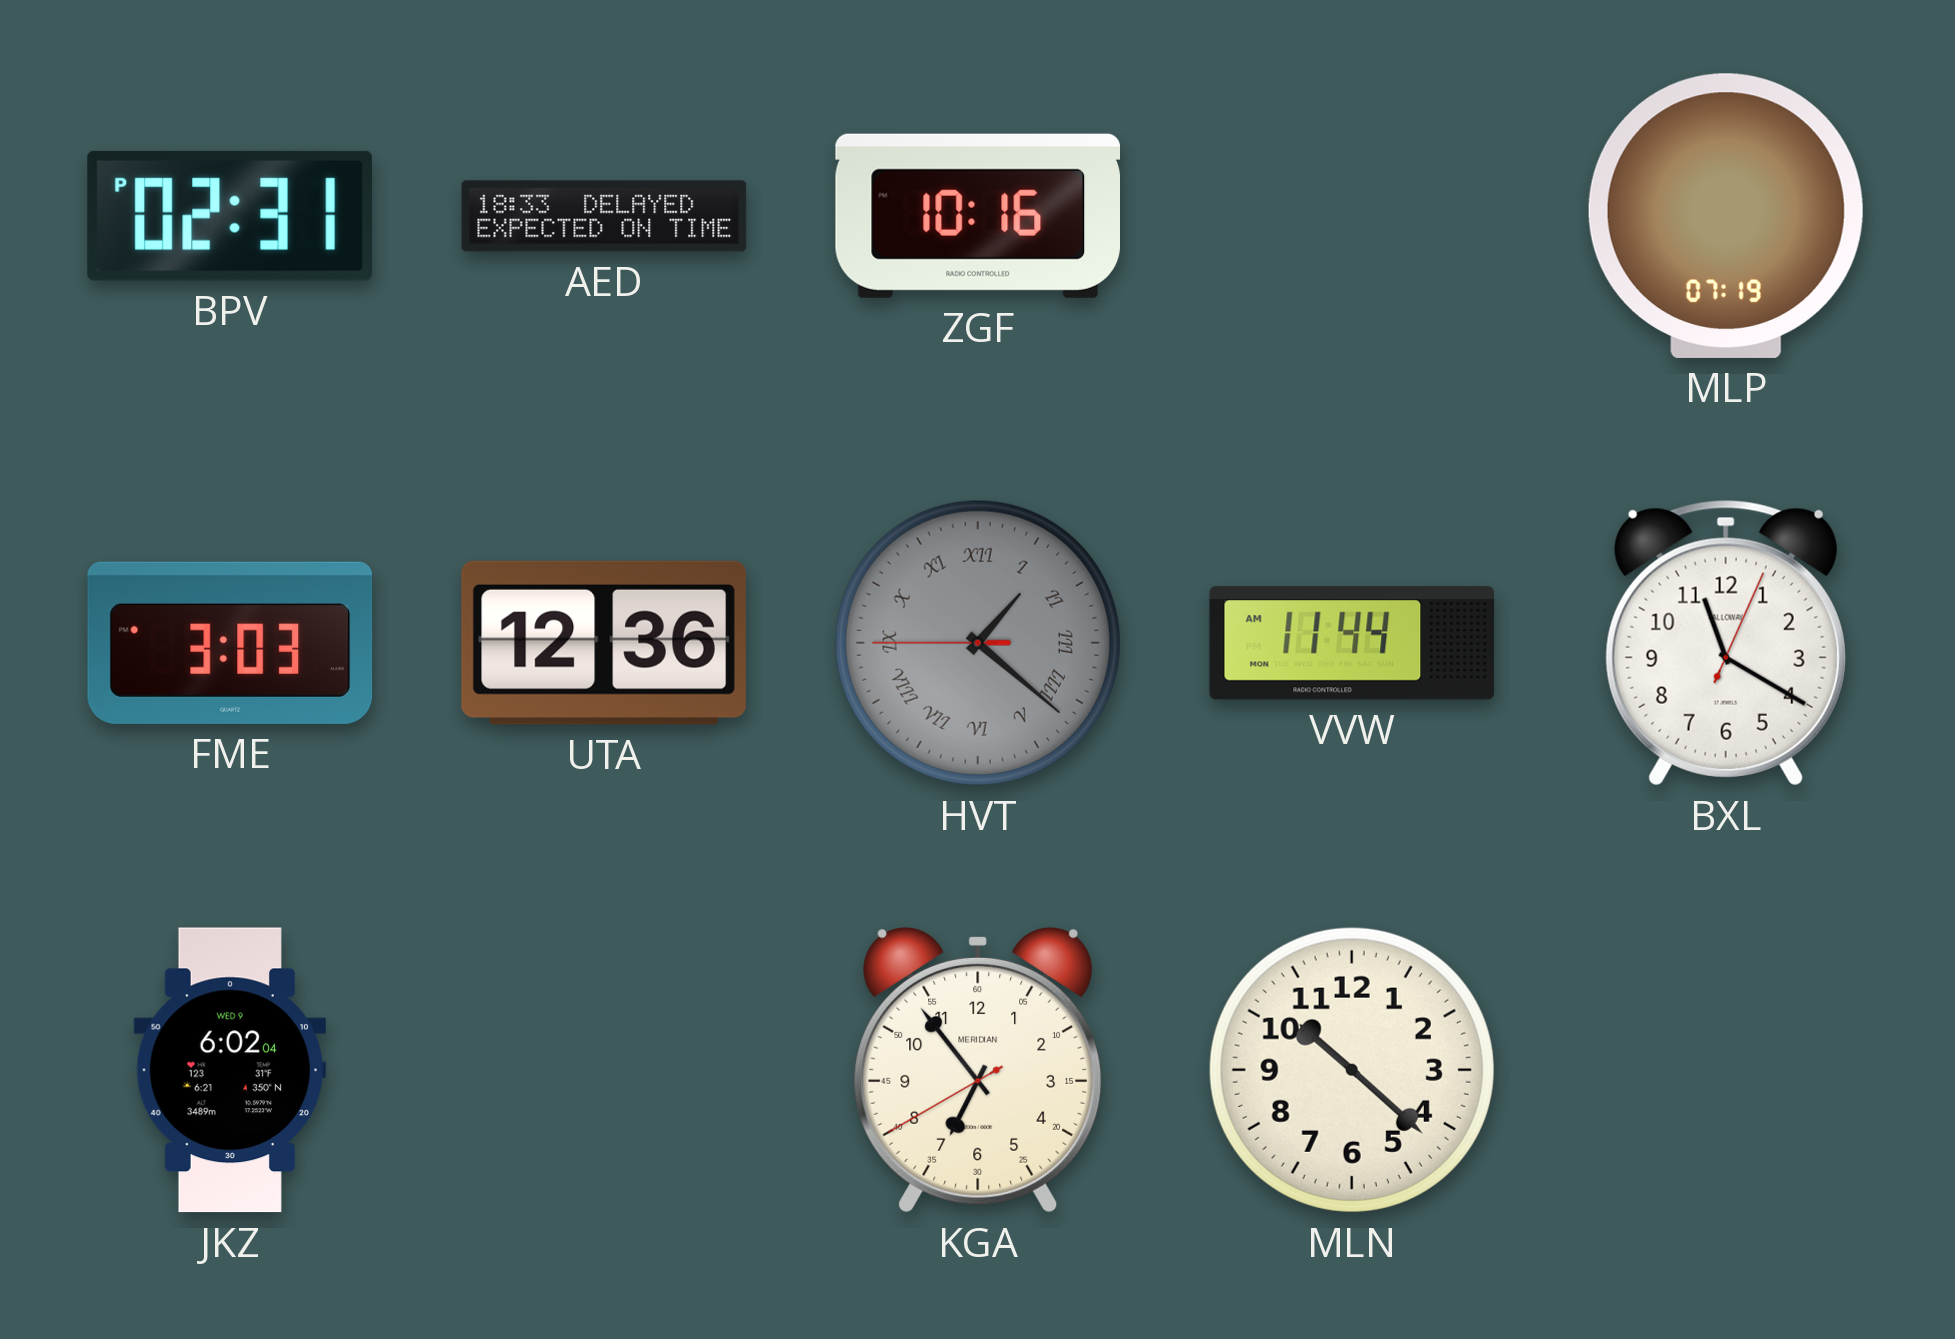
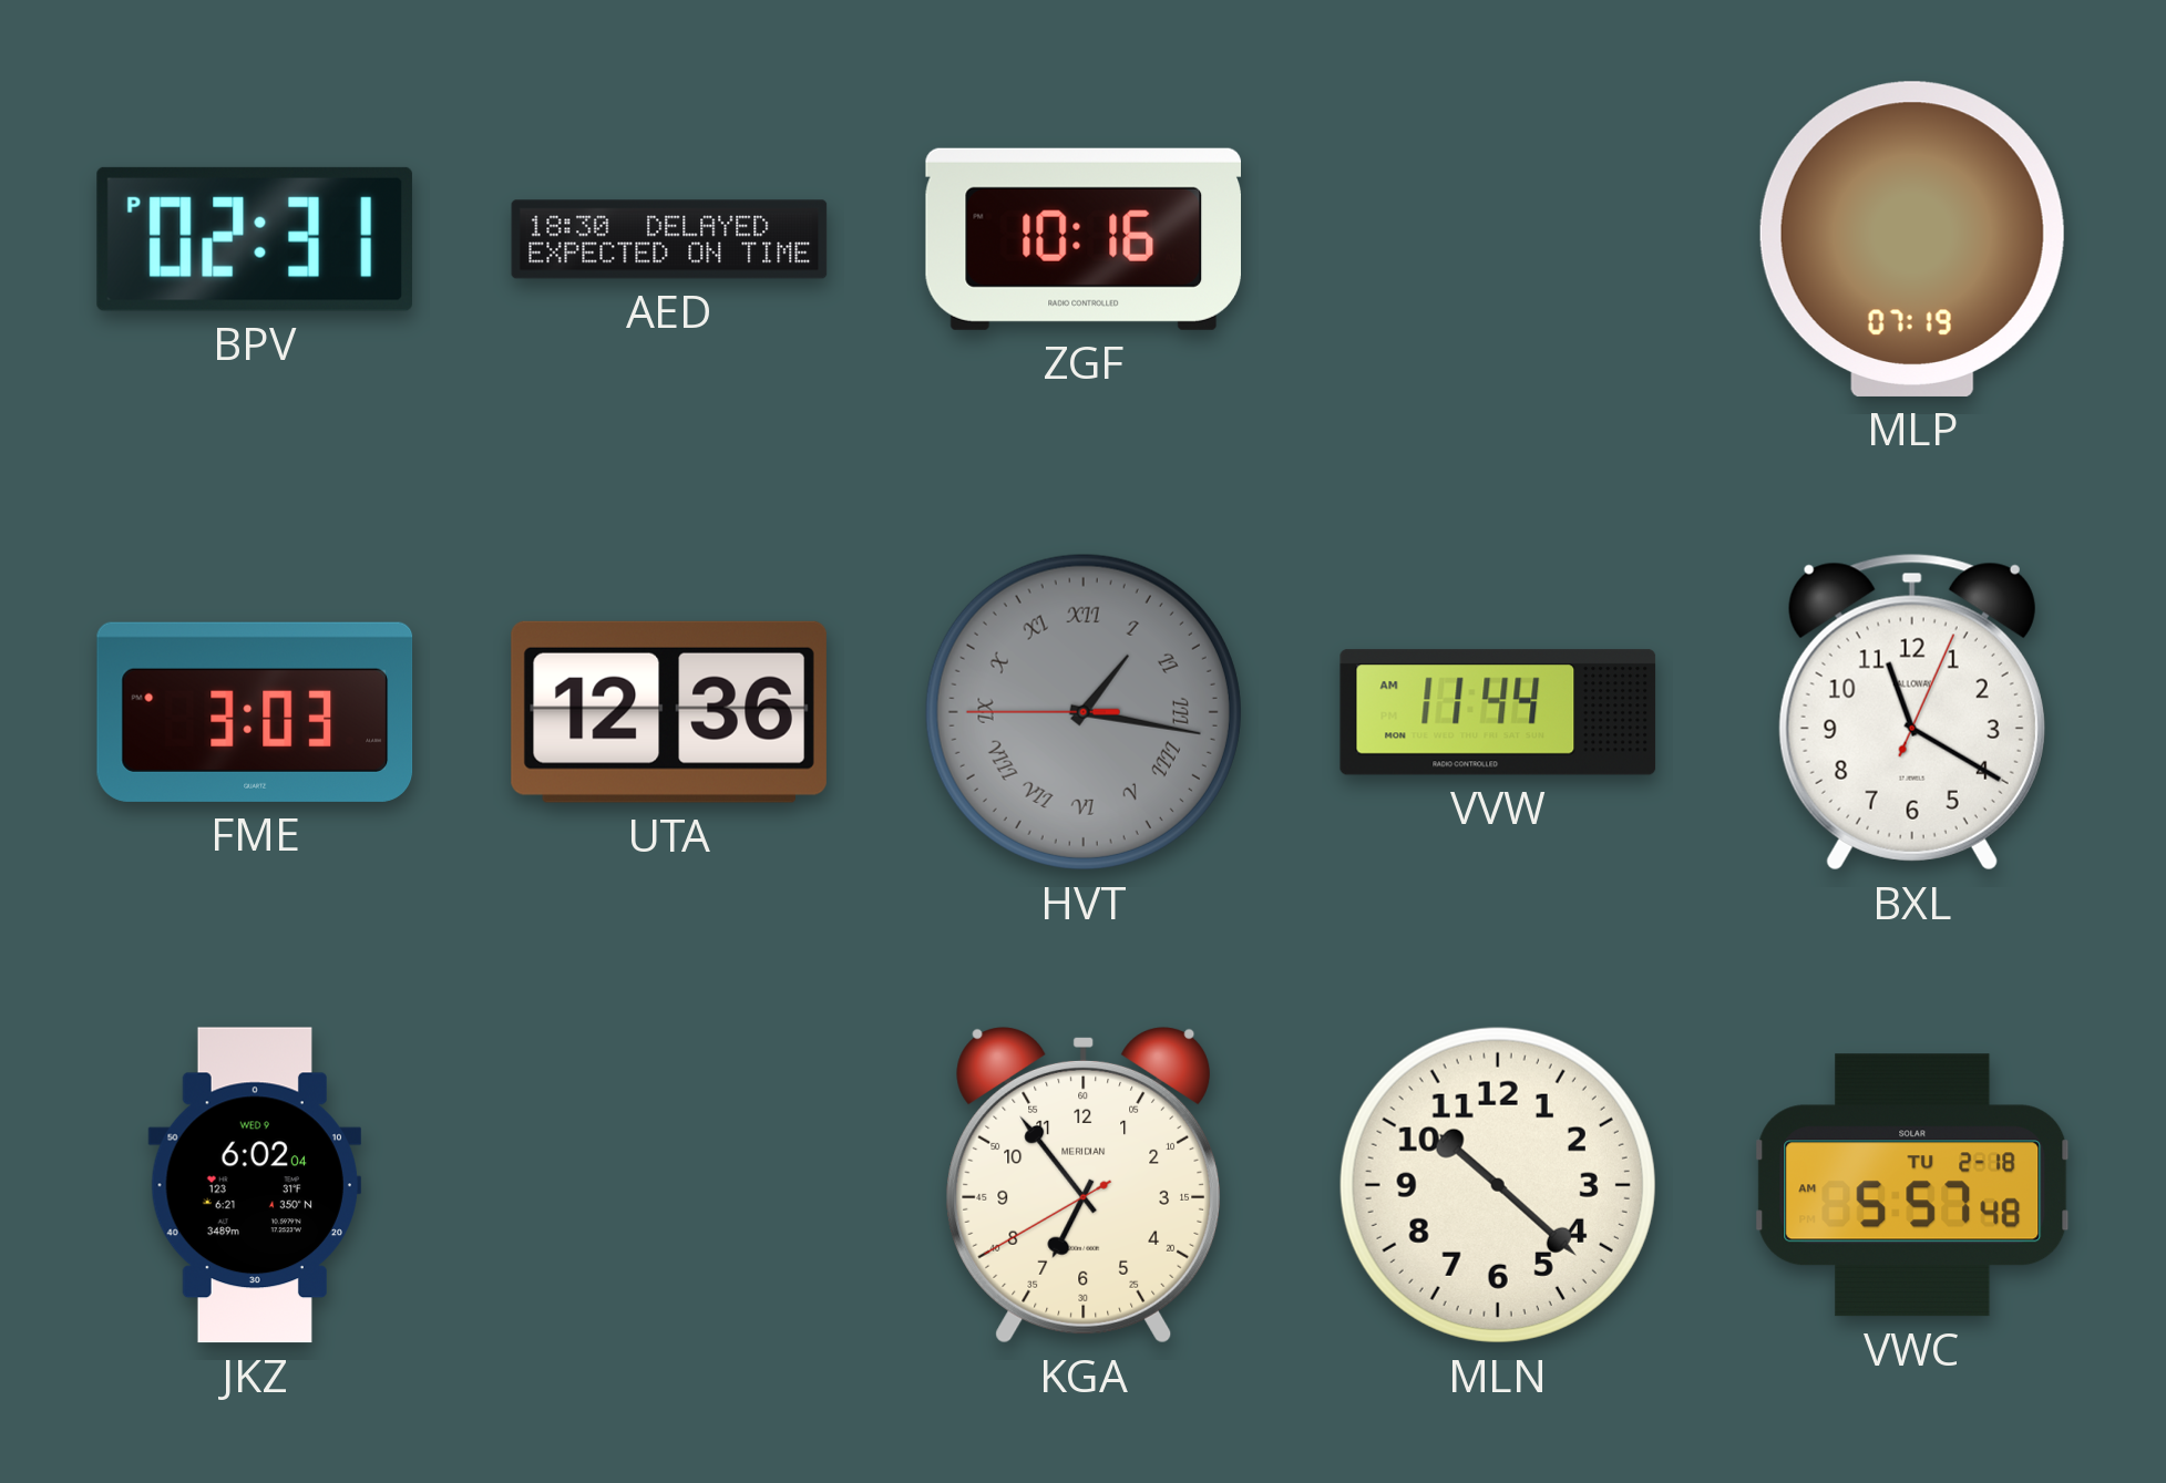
AED: 18:33 -> 18:30
HVT: 1:21 -> 1:16
VWC: none -> 5:57
